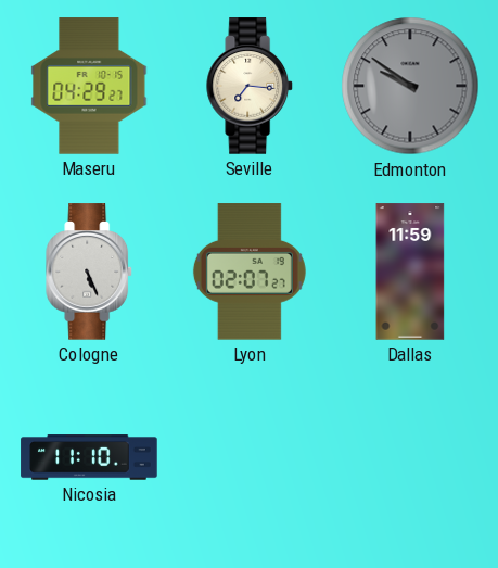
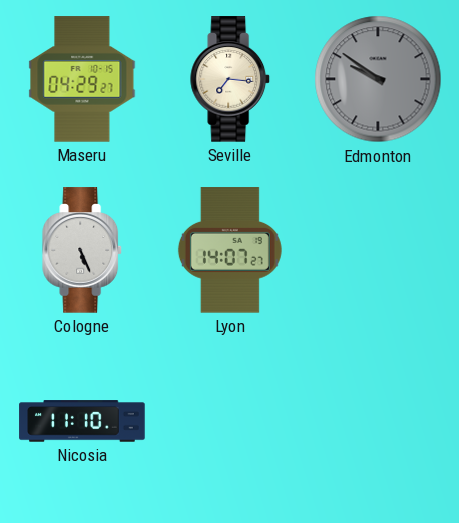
Lyon: 02:07 -> 14:07
Dallas: 11:59 -> none
